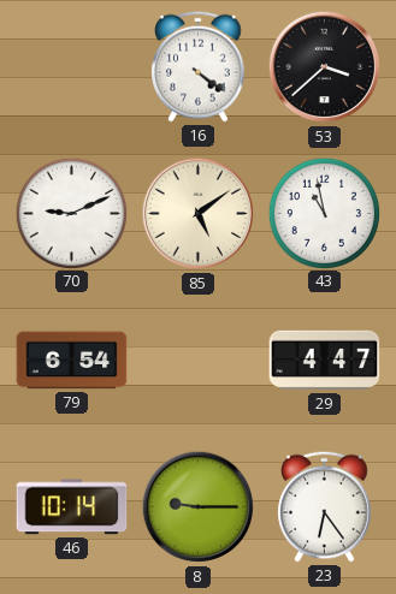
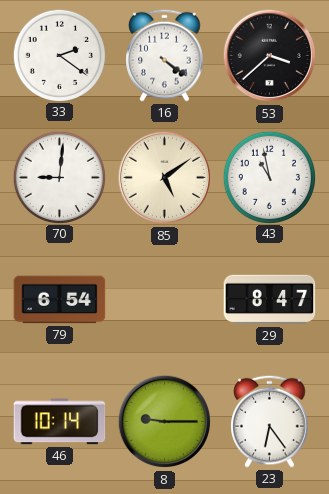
33: none -> 2:21
70: 9:11 -> 9:01
29: 4:47 -> 8:47
